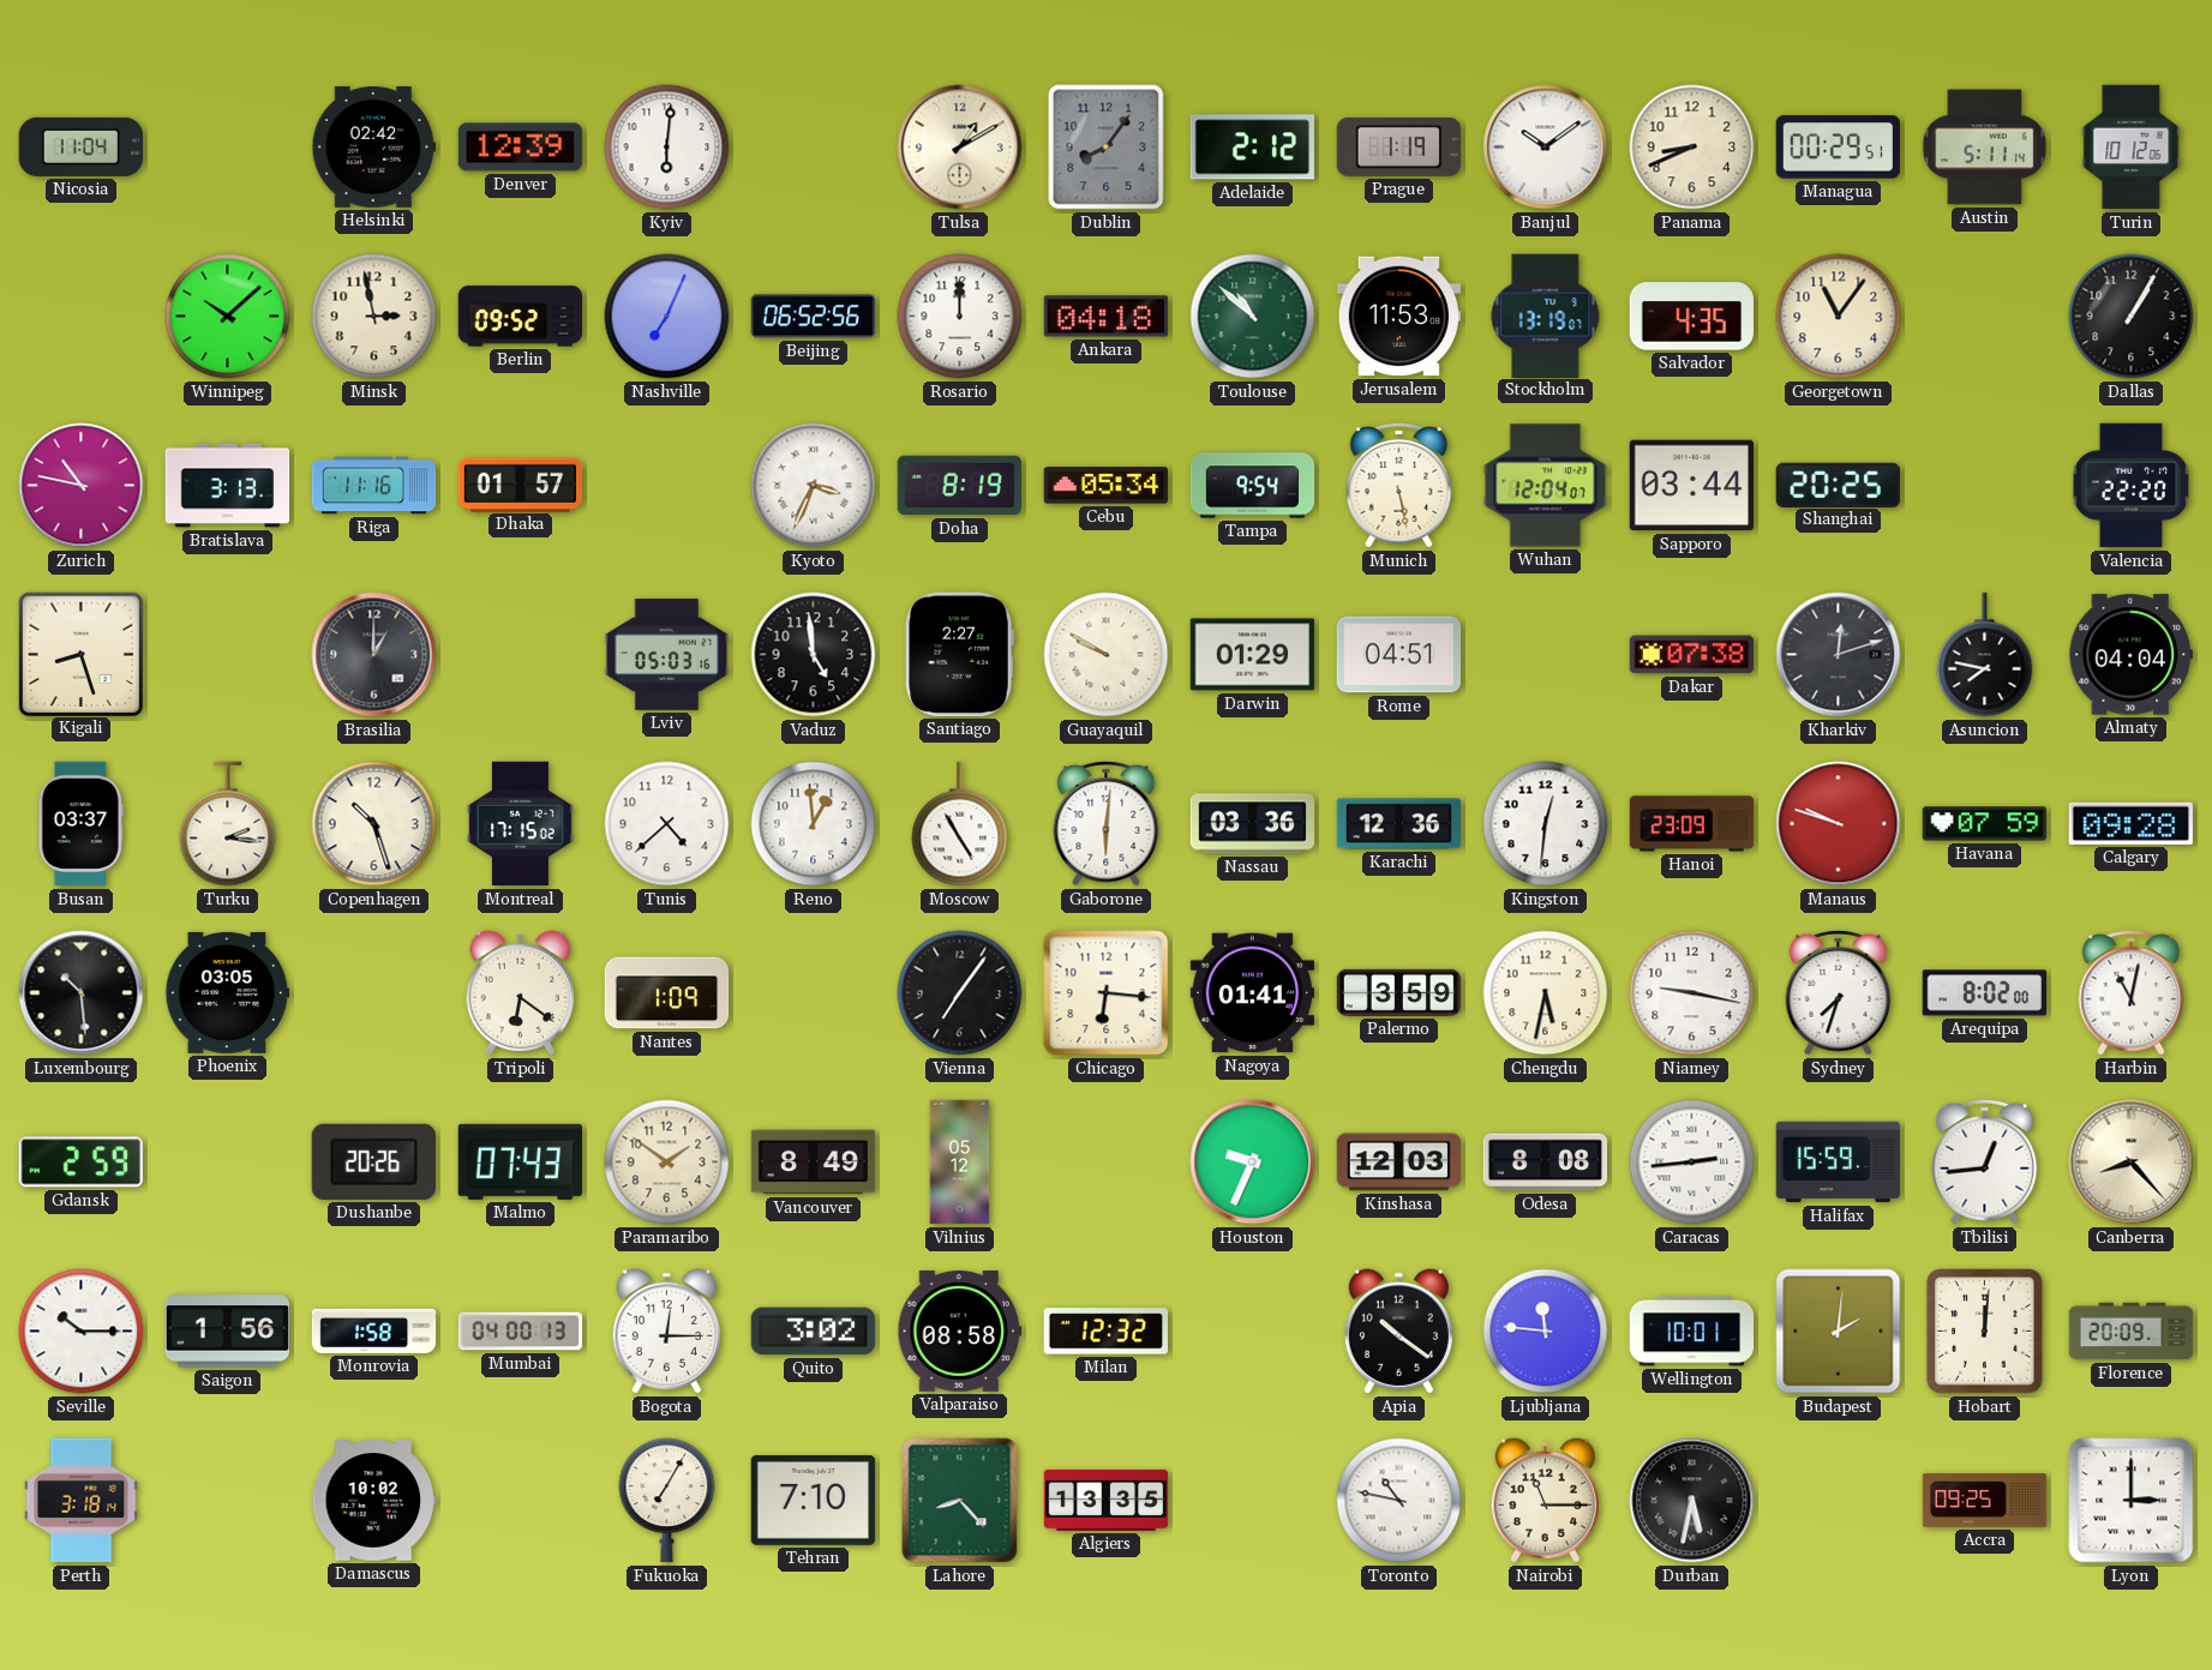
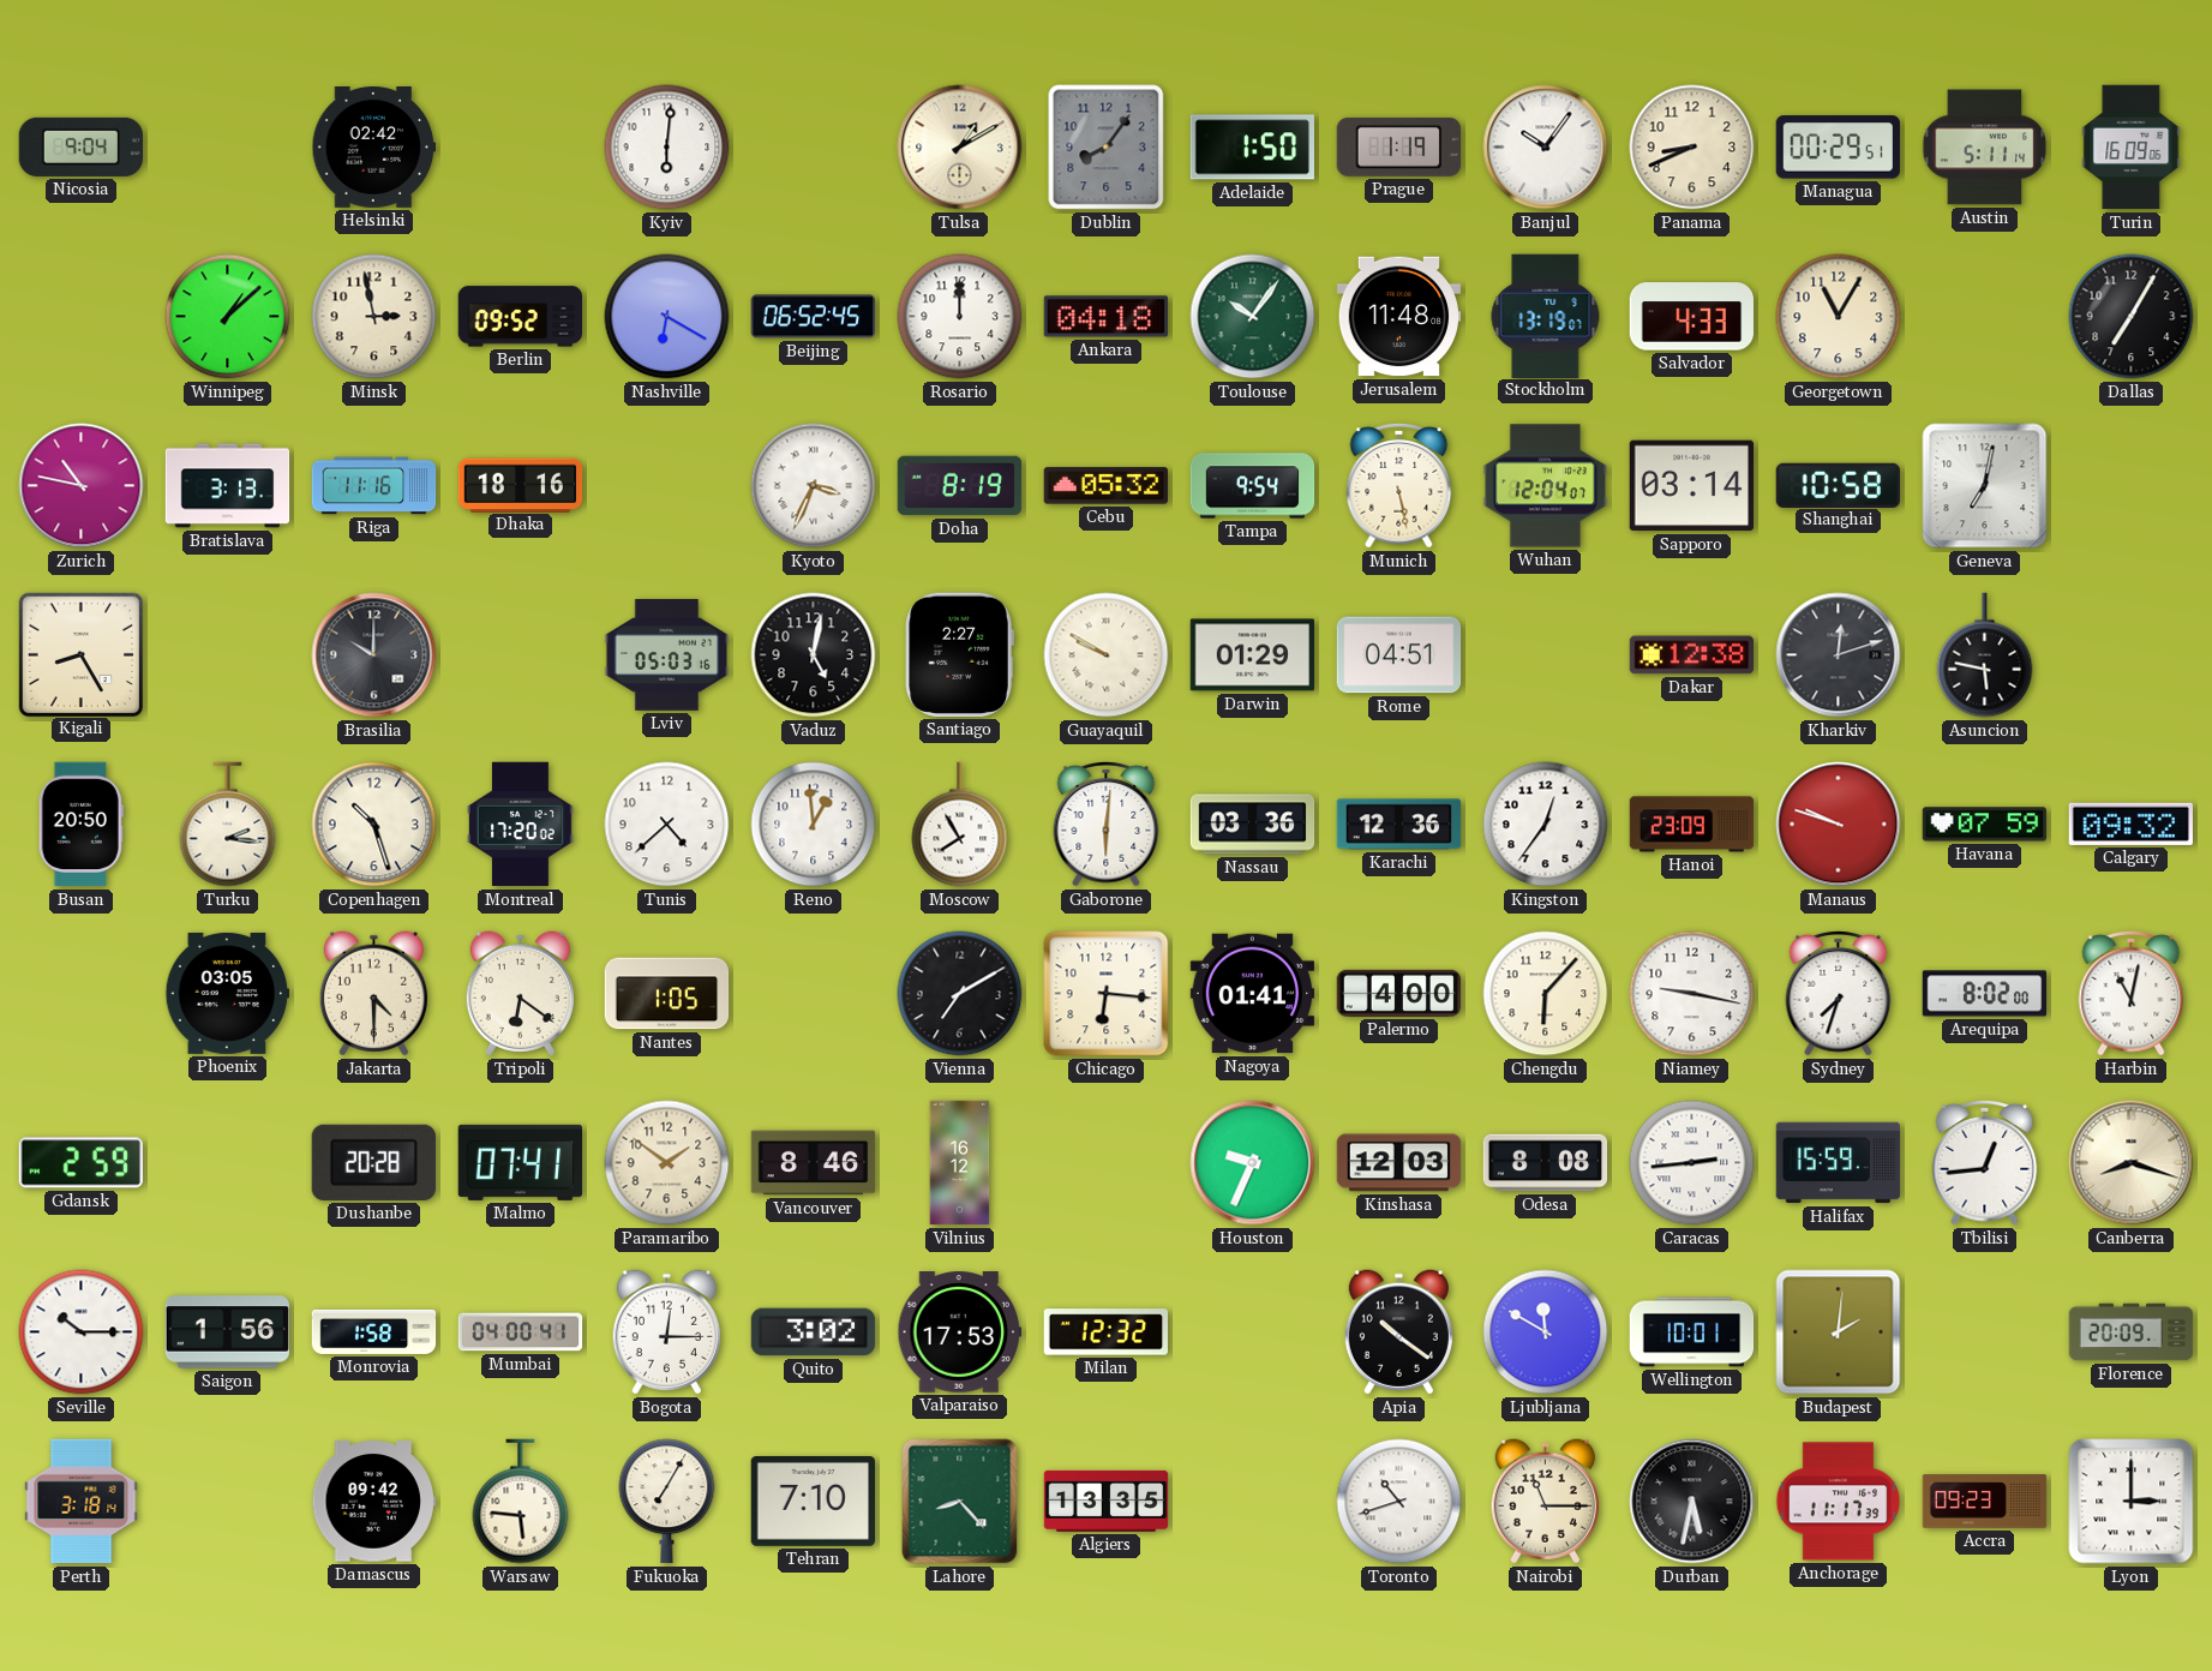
Nicosia: 11:04 -> 9:04
Denver: 12:39 -> none
Adelaide: 2:12 -> 1:50
Banjul: 10:09 -> 10:06
Turin: 10:12 -> 16:09
Winnipeg: 10:08 -> 1:08
Nashville: 7:04 -> 6:20
Beijing: 06:52:56 -> 06:52:45
Toulouse: 10:52 -> 10:06
Jerusalem: 11:53 -> 11:48
Salvador: 4:35 -> 4:33
Georgetown: 11:06 -> 11:05
Dallas: 1:05 -> 7:05
Dhaka: 01:57 -> 18:16
Cebu: 05:34 -> 05:32
Sapporo: 03:44 -> 03:14
Shanghai: 20:25 -> 10:58
Geneva: none -> 7:02
Valencia: 22:20 -> none
Kigali: 8:27 -> 8:25
Brasilia: 1:00 -> 10:00
Vaduz: 4:59 -> 5:02
Dakar: 07:38 -> 12:38
Asuncion: 7:47 -> 5:47
Almaty: 04:04 -> none
Busan: 03:37 -> 20:50
Montreal: 17:15 -> 17:20
Moscow: 4:55 -> 7:55
Kingston: 12:31 -> 12:36
Calgary: 09:28 -> 09:32
Luxembourg: 10:29 -> none
Jakarta: none -> 4:30
Nantes: 1:09 -> 1:05
Vienna: 7:06 -> 7:10
Palermo: 3:59 -> 4:00
Chengdu: 5:32 -> 6:07
Dushanbe: 20:26 -> 20:28
Malmo: 07:43 -> 07:41
Vancouver: 8:49 -> 8:46
Vilnius: 05:12 -> 16:12
Canberra: 8:23 -> 8:18
Mumbai: 04:00:13 -> 04:00:41
Valparaiso: 08:58 -> 17:53
Ljubljana: 11:46 -> 11:50
Hobart: 12:01 -> none
Damascus: 10:02 -> 09:42
Warsaw: none -> 5:46
Toronto: 10:47 -> 10:42
Anchorage: none -> 11:17
Accra: 09:25 -> 09:23
